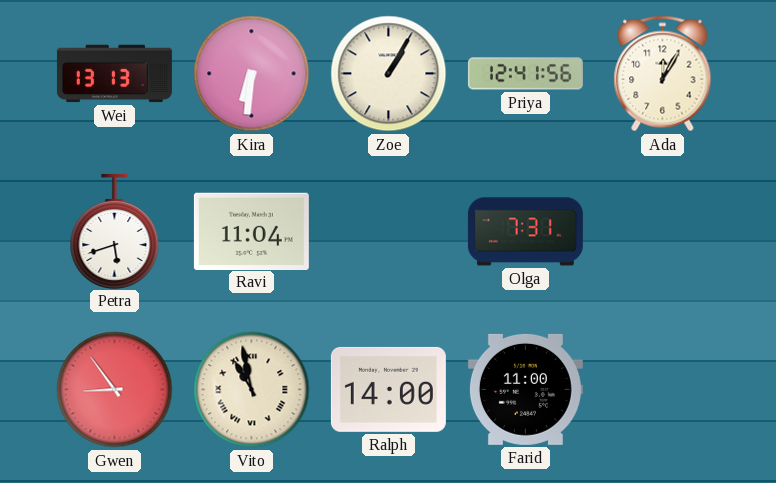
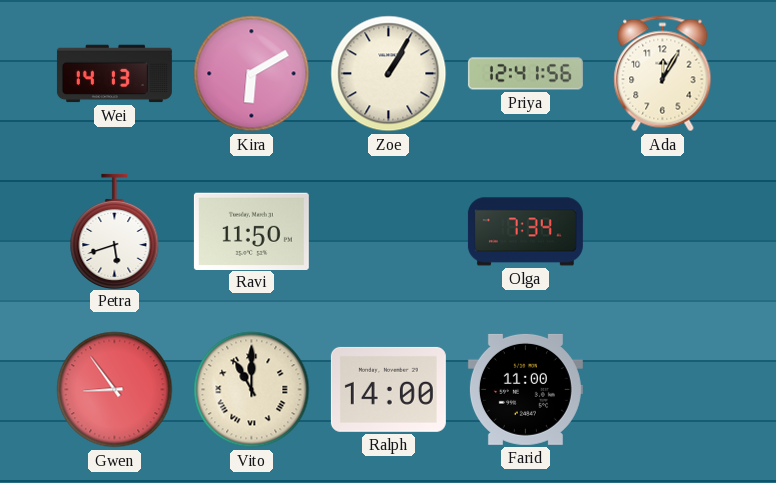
Wei: 13:13 -> 14:13
Kira: 6:31 -> 6:10
Ravi: 11:04 -> 11:50
Olga: 7:31 -> 7:34
Vito: 10:58 -> 11:00
